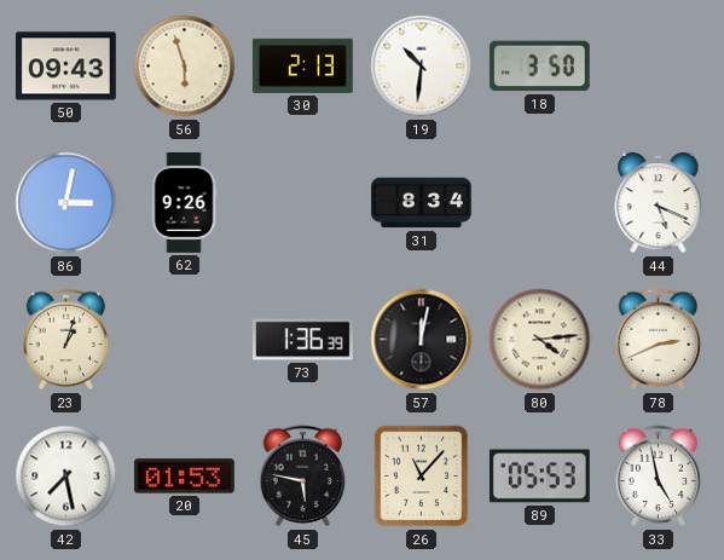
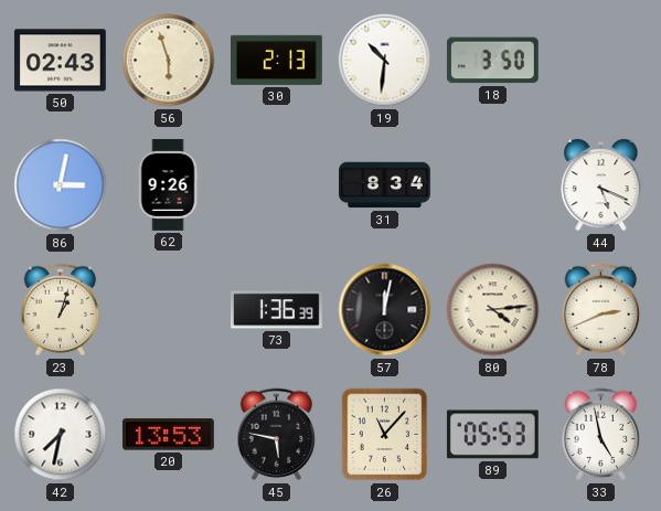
50: 09:43 -> 02:43
42: 7:28 -> 7:32
20: 01:53 -> 13:53
